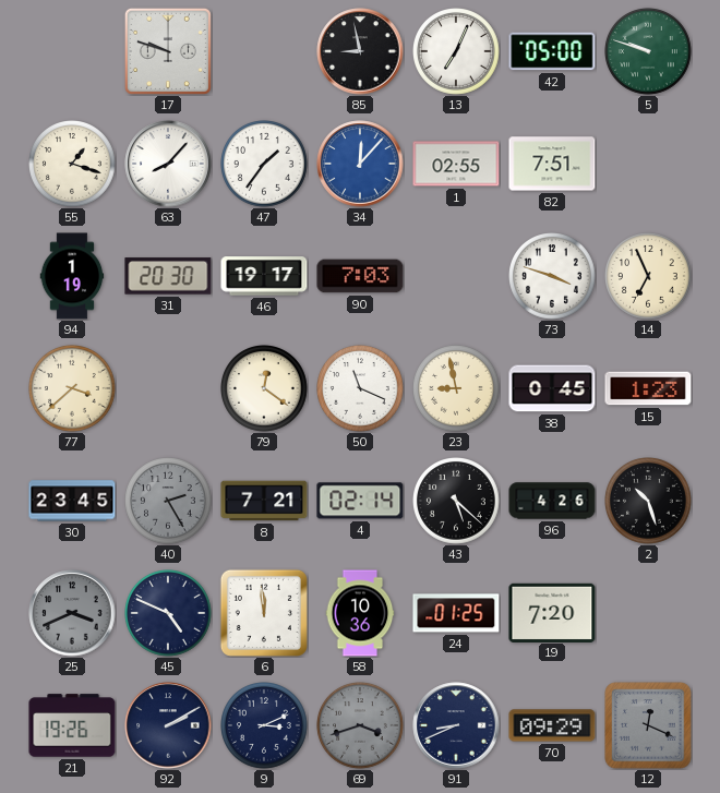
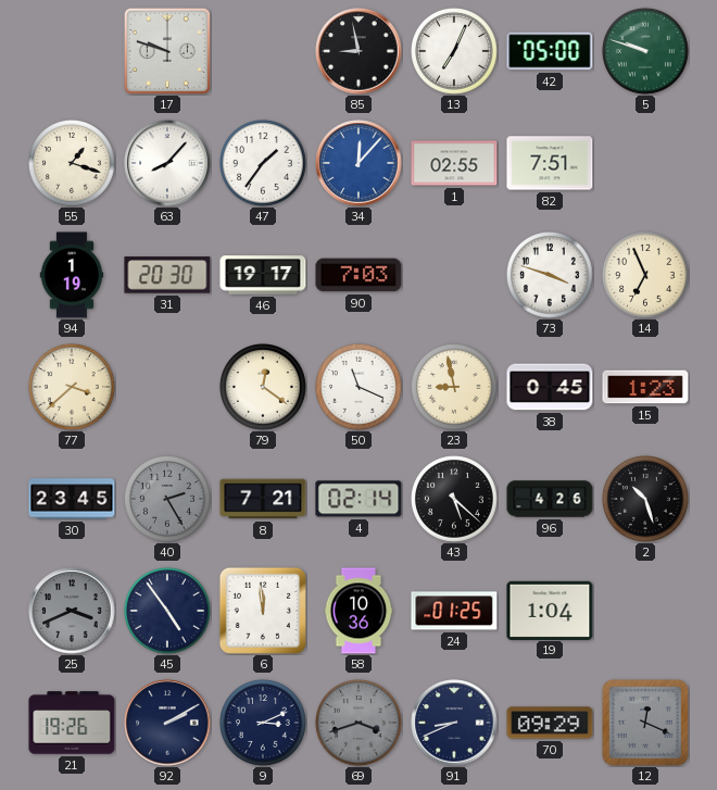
45: 4:49 -> 4:54
19: 7:20 -> 1:04
